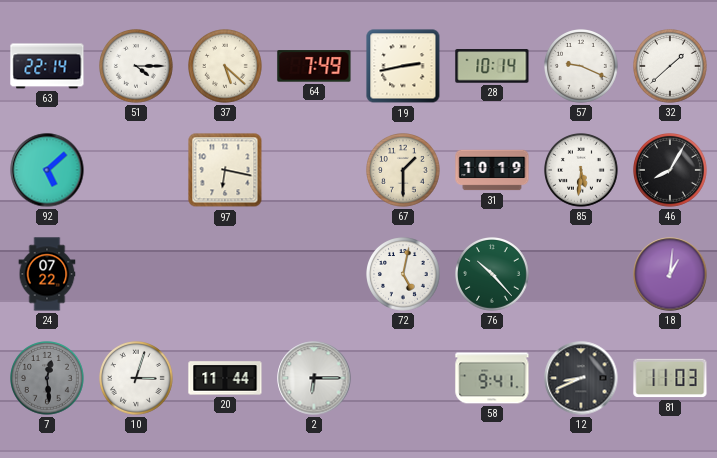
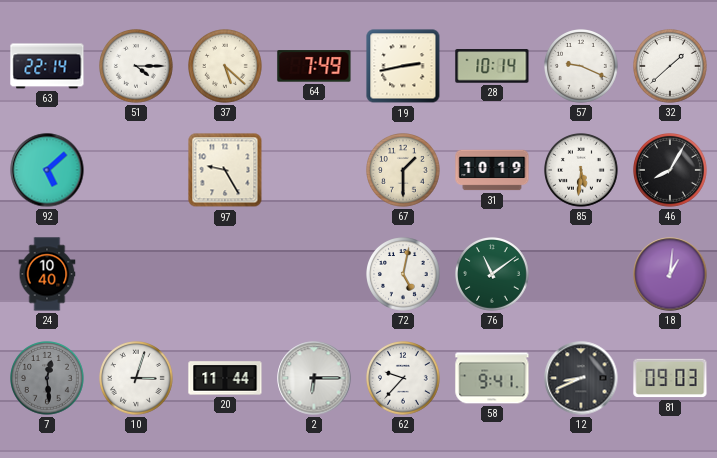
97: 6:17 -> 9:25
24: 07:22 -> 10:40
76: 10:23 -> 11:09
62: none -> 9:37
81: 11:03 -> 09:03
